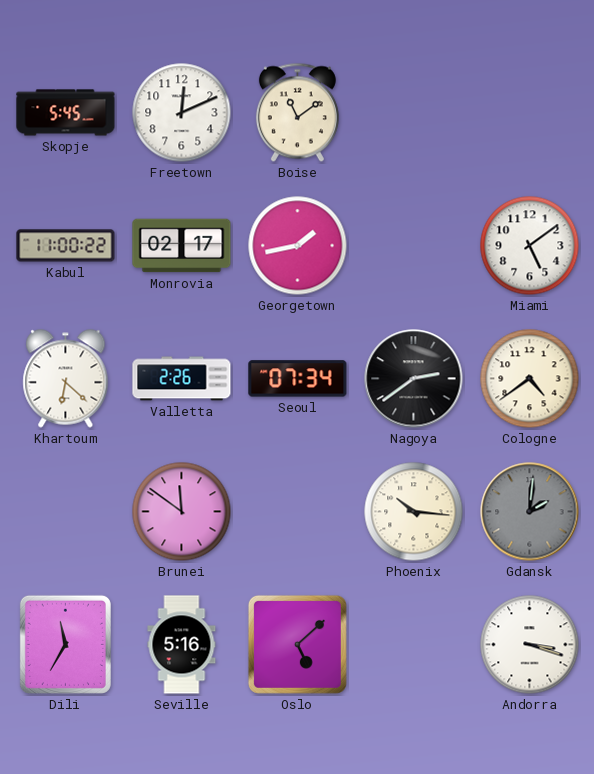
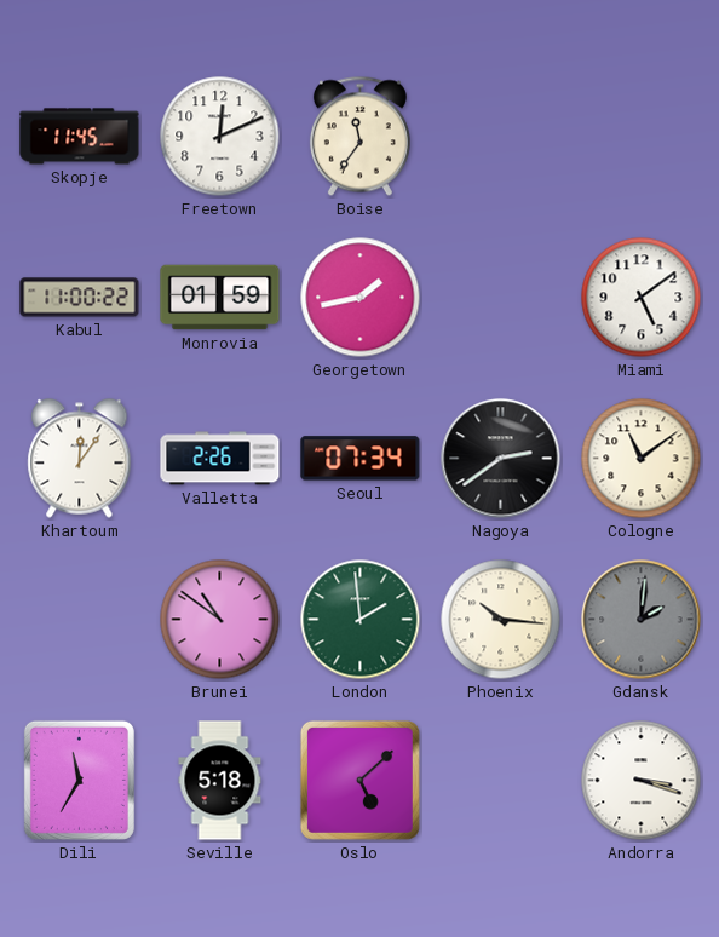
Skopje: 5:45 -> 11:45
Boise: 11:09 -> 11:36
Monrovia: 02:17 -> 01:59
Khartoum: 6:22 -> 12:06
Cologne: 4:39 -> 11:09
Brunei: 11:51 -> 10:51
London: none -> 1:59
Seville: 5:16 -> 5:18
